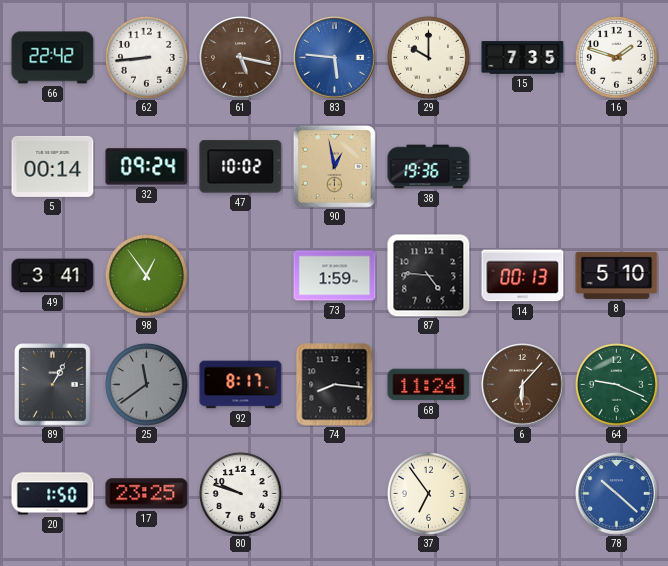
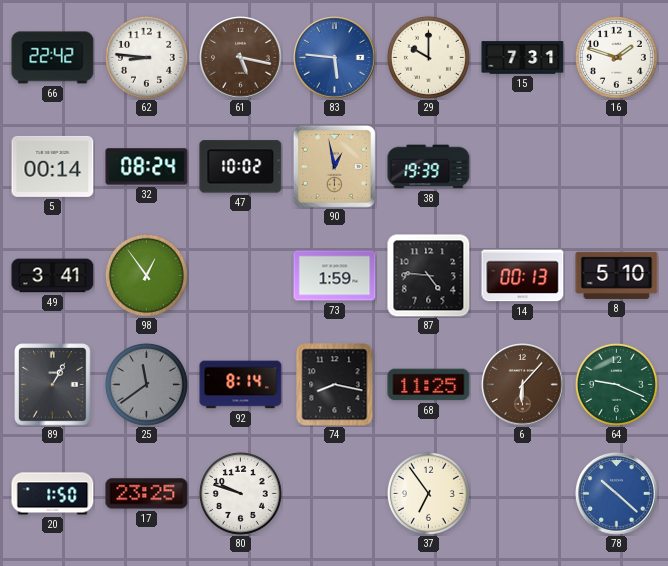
62: 8:44 -> 8:46
15: 7:35 -> 7:31
32: 09:24 -> 08:24
38: 19:36 -> 19:39
92: 8:17 -> 8:14
74: 8:16 -> 8:17
68: 11:24 -> 11:25
